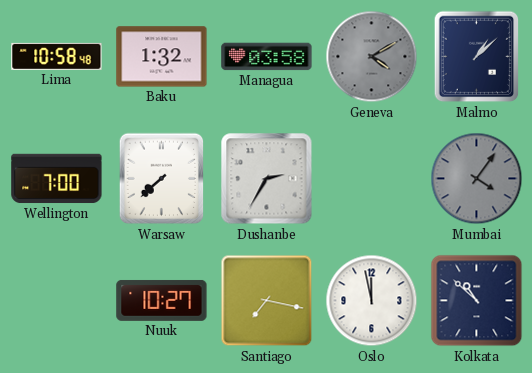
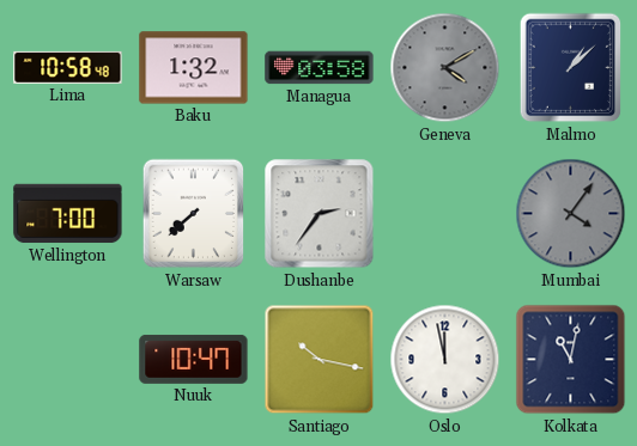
Dushanbe: 2:35 -> 2:36
Nuuk: 10:27 -> 10:47
Santiago: 7:17 -> 10:17
Kolkata: 10:52 -> 11:02
